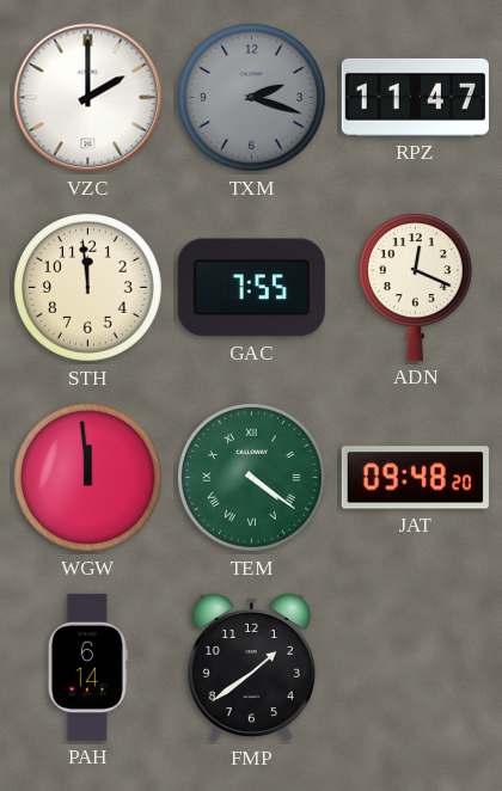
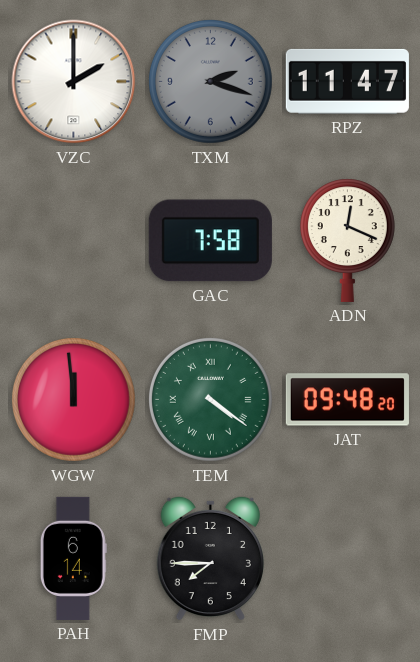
STH: 11:59 -> none
GAC: 7:55 -> 7:58
FMP: 1:39 -> 7:45
